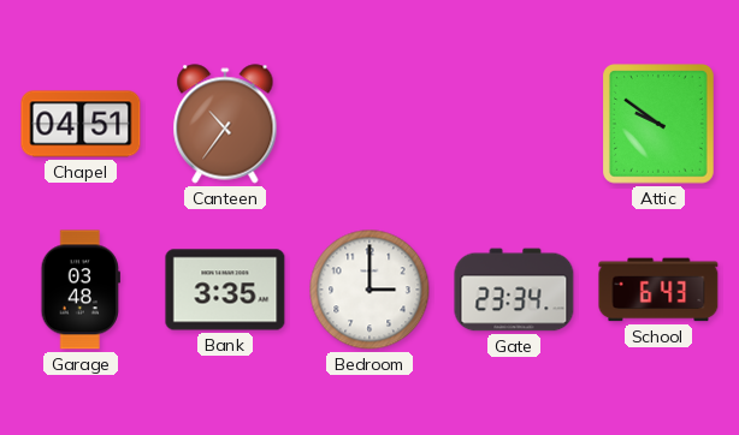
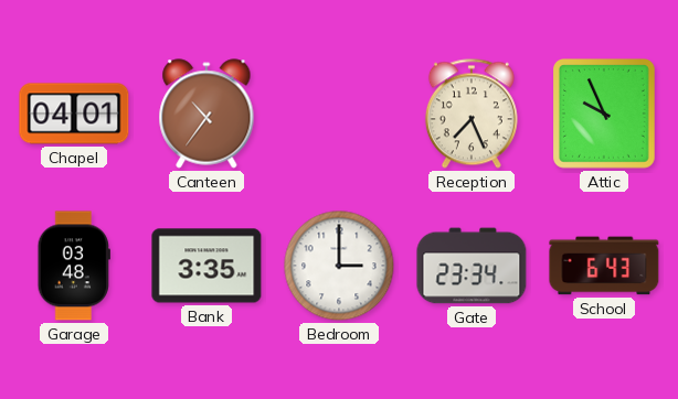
Chapel: 04:51 -> 04:01
Reception: none -> 7:26
Attic: 9:51 -> 9:56
